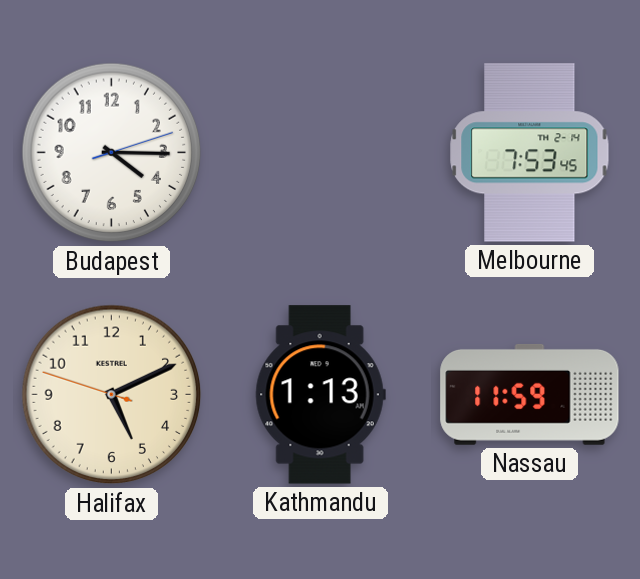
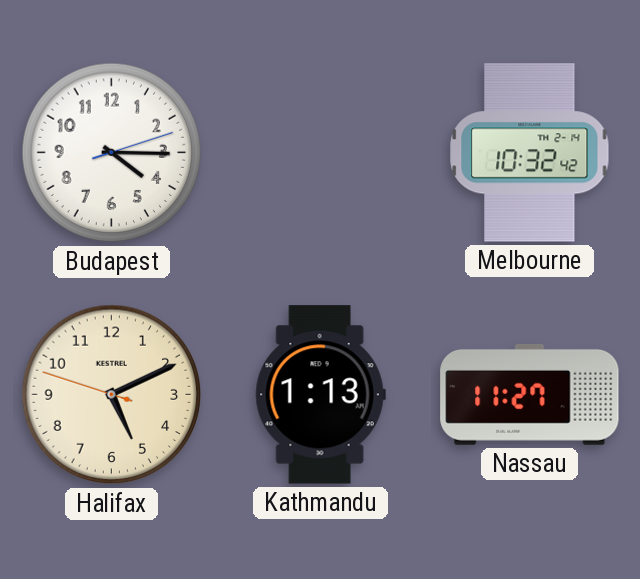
Melbourne: 7:53 -> 10:32
Nassau: 11:59 -> 11:27
